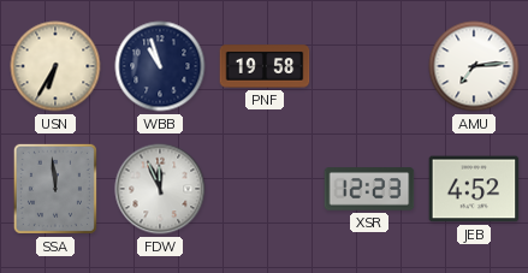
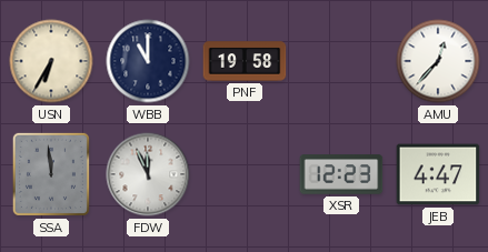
WBB: 10:57 -> 11:00
AMU: 7:14 -> 12:37
JEB: 4:52 -> 4:47
